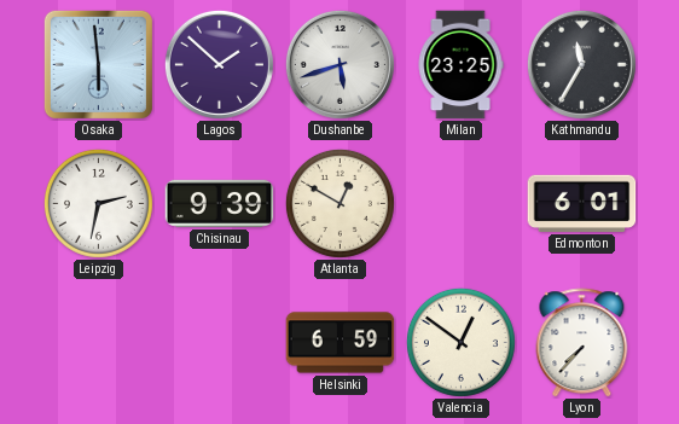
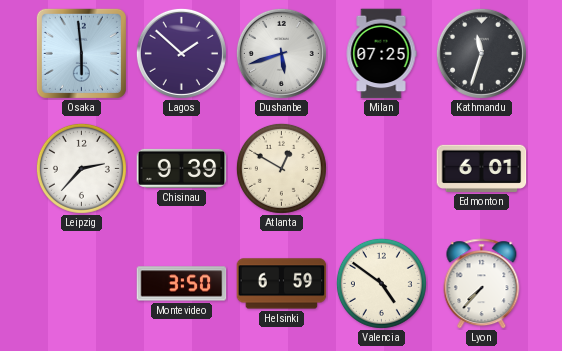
Milan: 23:25 -> 07:25
Kathmandu: 11:35 -> 11:33
Leipzig: 2:32 -> 2:37
Montevideo: none -> 3:50
Valencia: 12:51 -> 4:51
